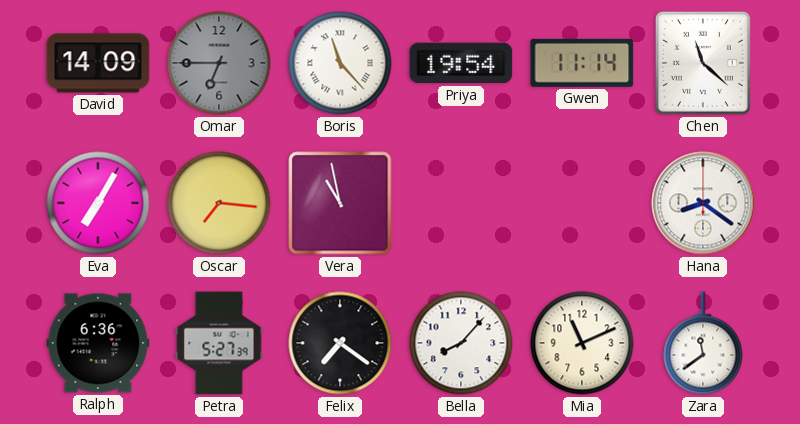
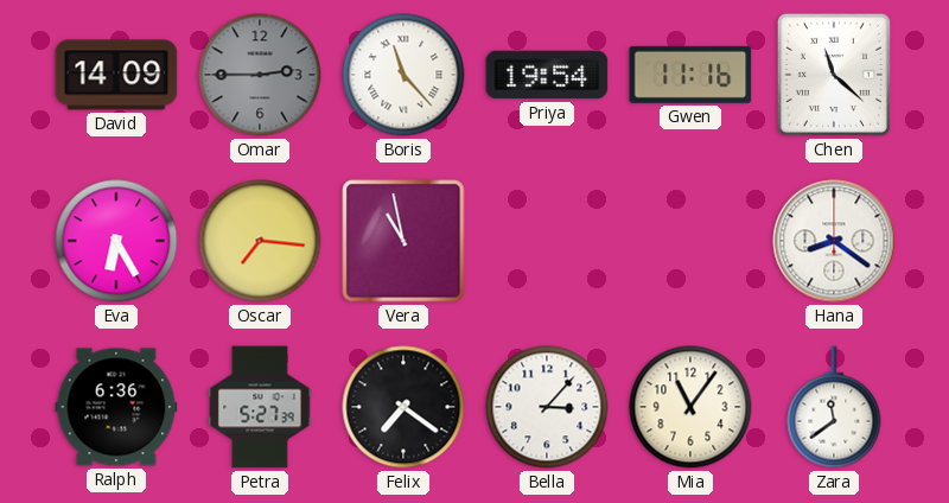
Omar: 6:45 -> 2:45
Gwen: 11:14 -> 11:16
Eva: 7:05 -> 6:25
Bella: 8:07 -> 3:07
Mia: 11:11 -> 11:06
